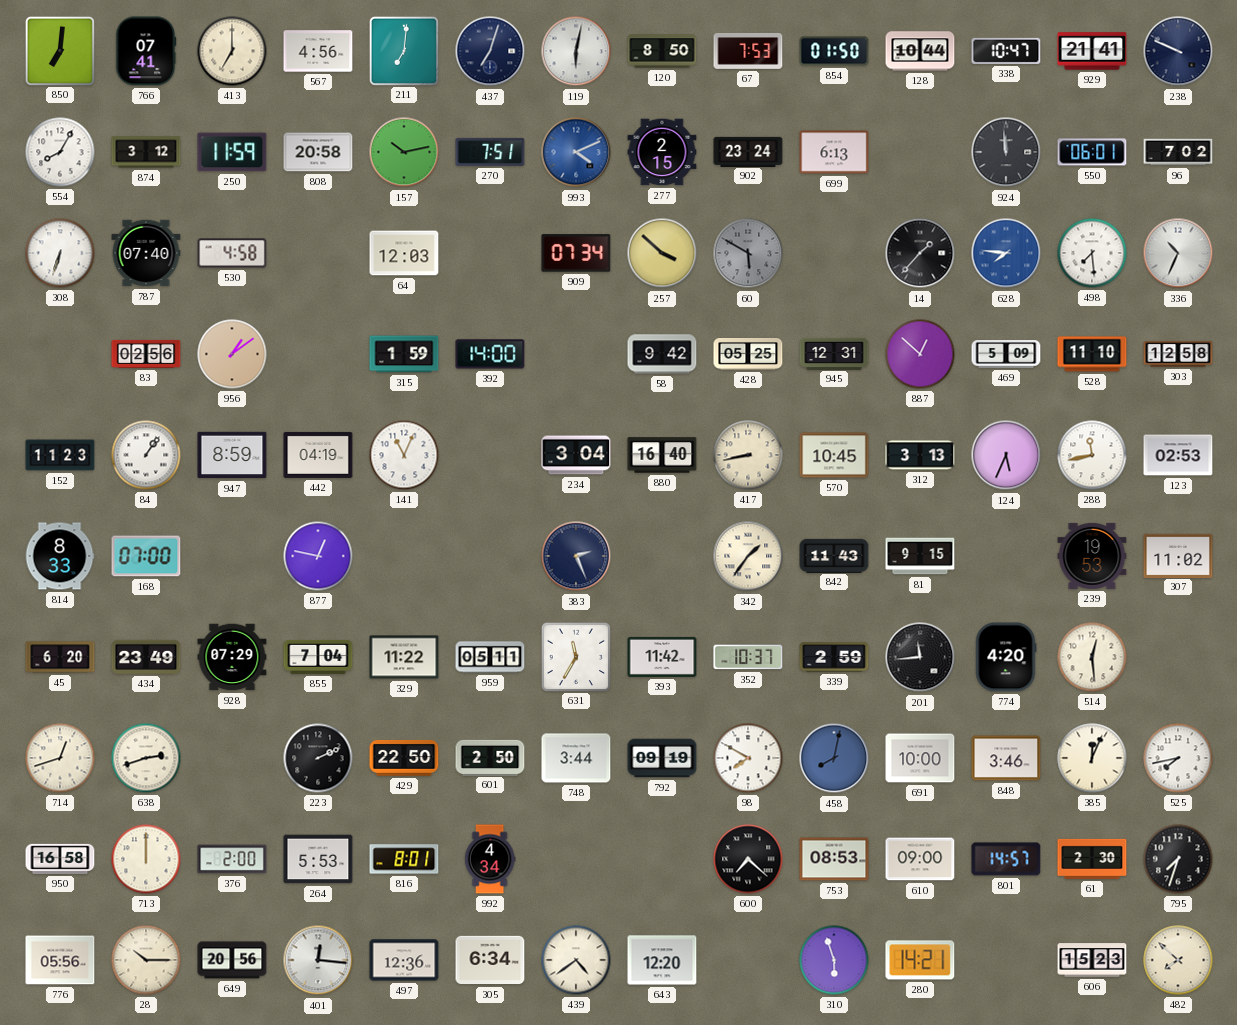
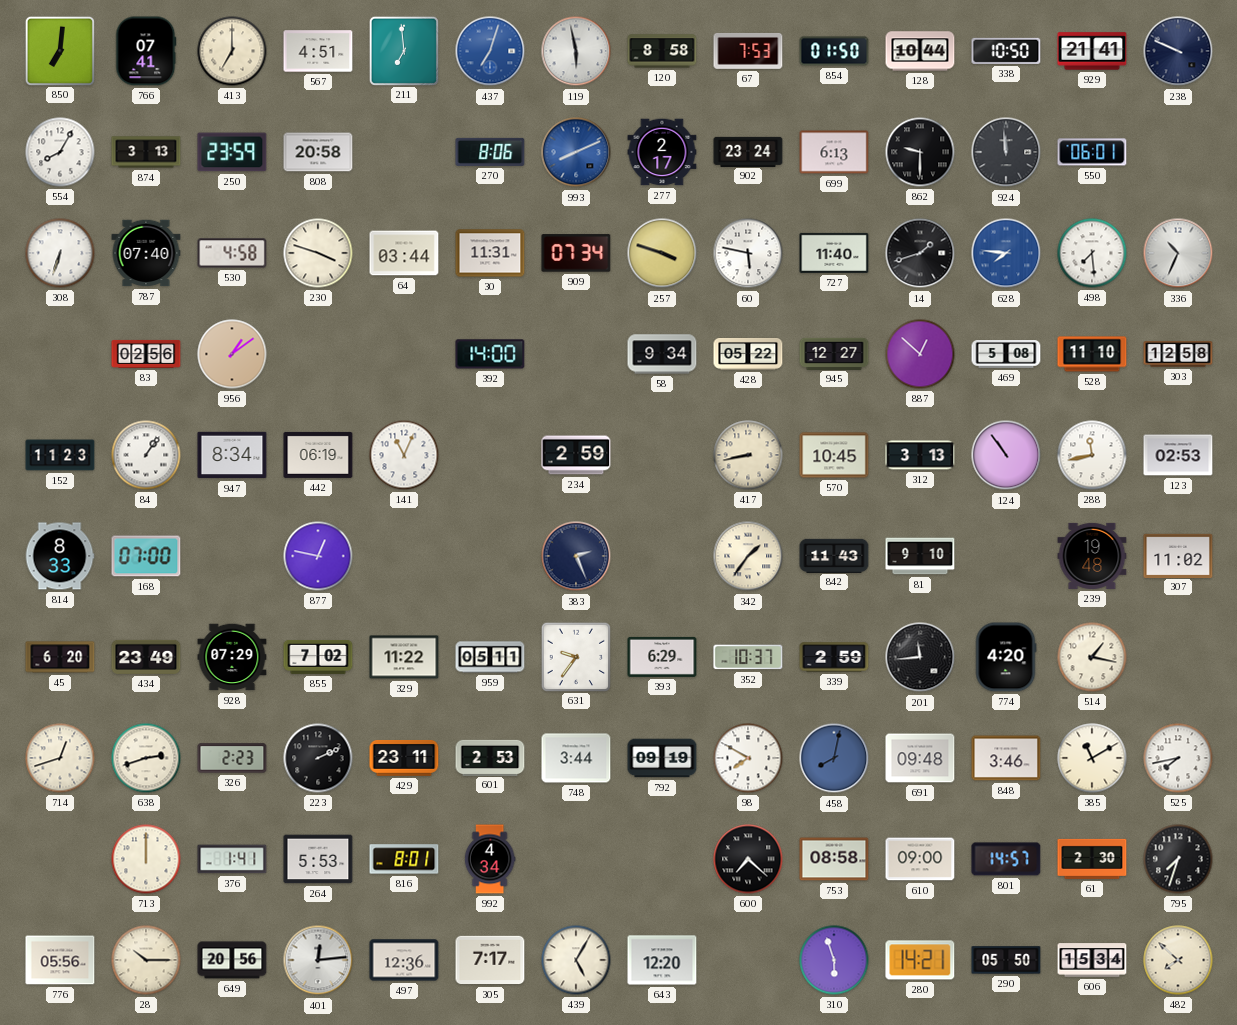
567: 4:56 -> 4:51
211: 7:01 -> 6:59
437 dial: navy -> blue
119: 6:02 -> 5:58
120: 8:50 -> 8:58
338: 10:47 -> 10:50
874: 3:12 -> 3:13
250: 11:59 -> 23:59
157: 10:13 -> none
270: 7:51 -> 8:06
993: 4:11 -> 8:11
277: 2:15 -> 2:17
862: none -> 9:30
96: 7:02 -> none
230: none -> 3:48
64: 12:03 -> 03:44
30: none -> 11:31
257: 3:52 -> 3:48
60: 5:50 -> 5:47
60 dial: grey -> white
727: none -> 11:40
14: 1:37 -> 1:42
315: 1:59 -> none
58: 9:42 -> 9:34
428: 05:25 -> 05:22
945: 12:31 -> 12:27
469: 5:09 -> 5:08
947: 8:59 -> 8:34
442: 04:19 -> 06:19
234: 3:04 -> 2:59
880: 16:40 -> none
124: 5:34 -> 10:54
81: 9:15 -> 9:10
239: 19:53 -> 19:48
855: 7:04 -> 7:02
631: 11:35 -> 9:36
393: 11:42 -> 6:29
514: 12:29 -> 1:17
326: none -> 2:23
429: 22:50 -> 23:11
601: 2:50 -> 2:53
691: 10:00 -> 09:48
385: 12:04 -> 11:10
950: 16:58 -> none
376: 2:00 -> 1:41
753: 08:53 -> 08:58
401: 12:16 -> 12:14
305: 6:34 -> 7:17
439: 4:39 -> 5:05
290: none -> 05:50
606: 15:23 -> 15:34
